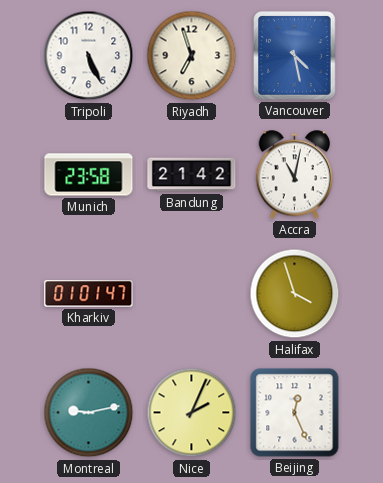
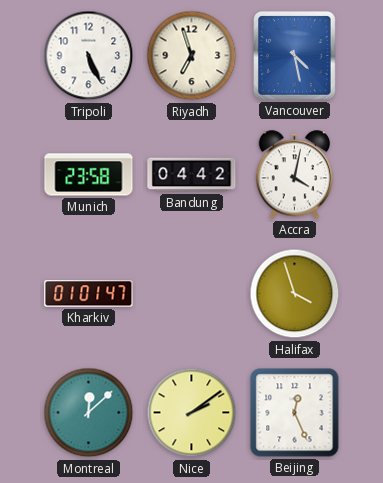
Bandung: 21:42 -> 04:42
Accra: 11:02 -> 4:02
Montreal: 9:13 -> 12:08
Nice: 2:04 -> 2:09
